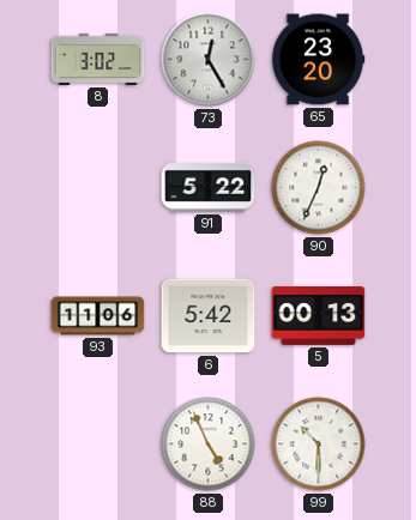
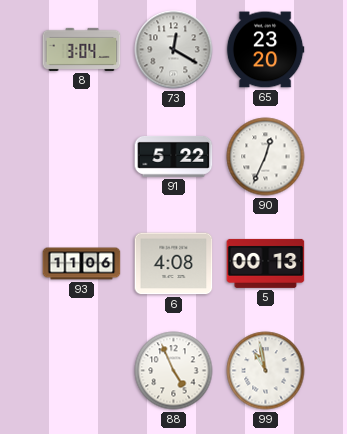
8: 3:02 -> 3:04
73: 12:25 -> 12:20
6: 5:42 -> 4:08
99: 10:30 -> 10:58
